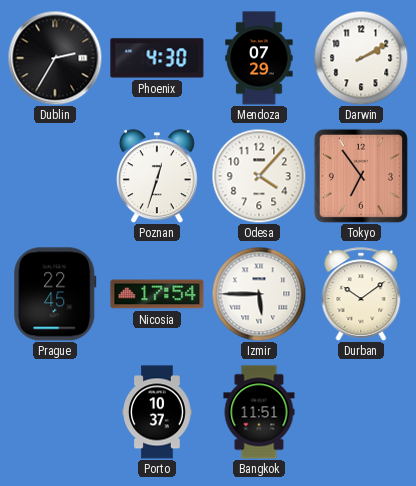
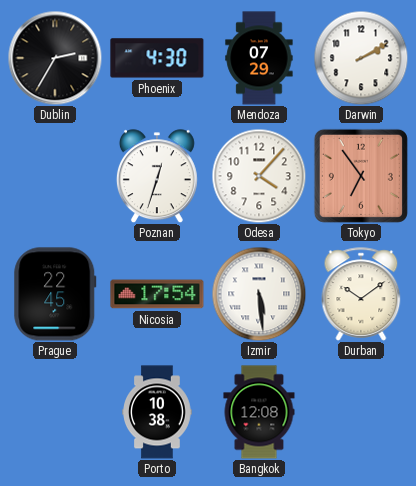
Izmir: 5:45 -> 5:29
Porto: 10:37 -> 10:38
Bangkok: 11:51 -> 12:08
